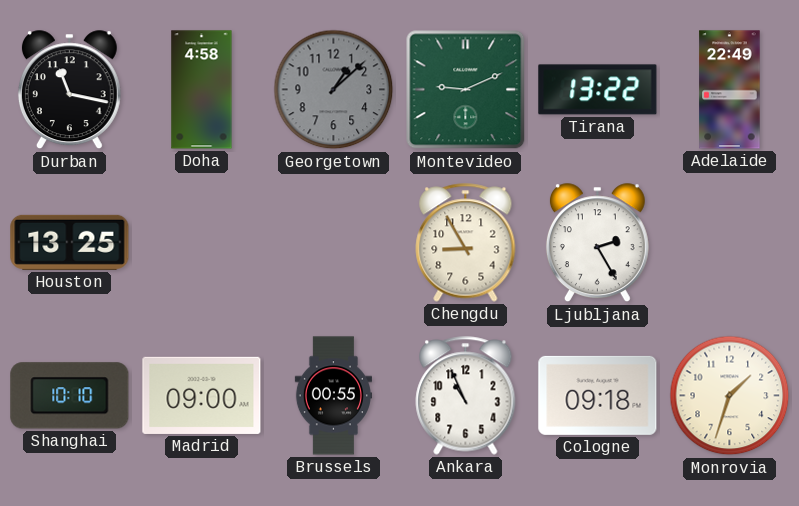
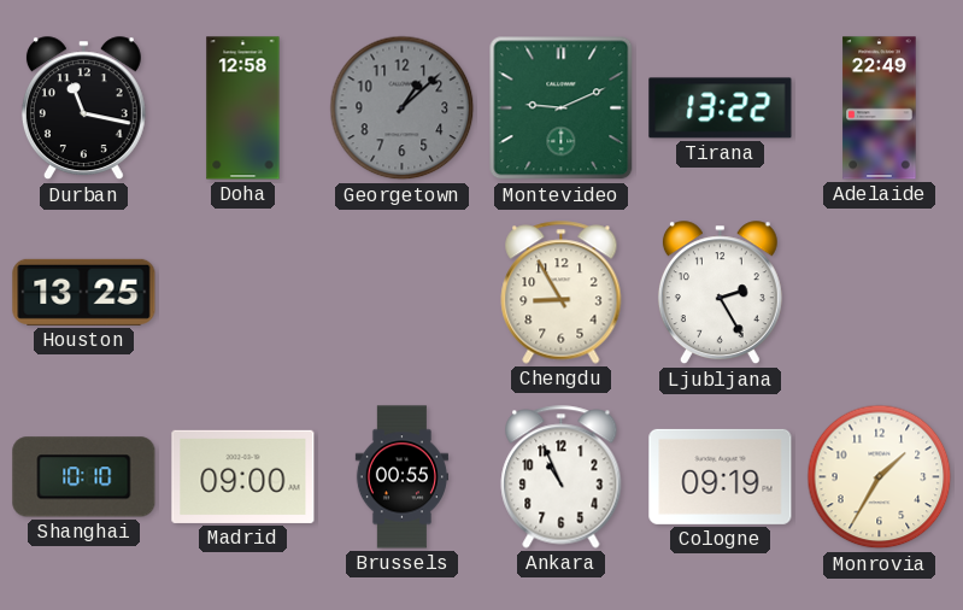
Doha: 4:58 -> 12:58
Cologne: 09:18 -> 09:19
Monrovia: 1:33 -> 1:35
